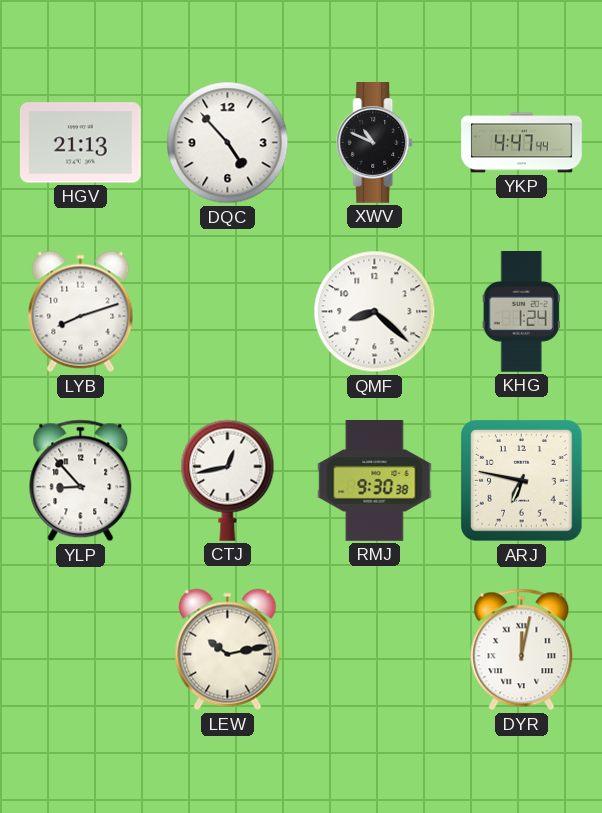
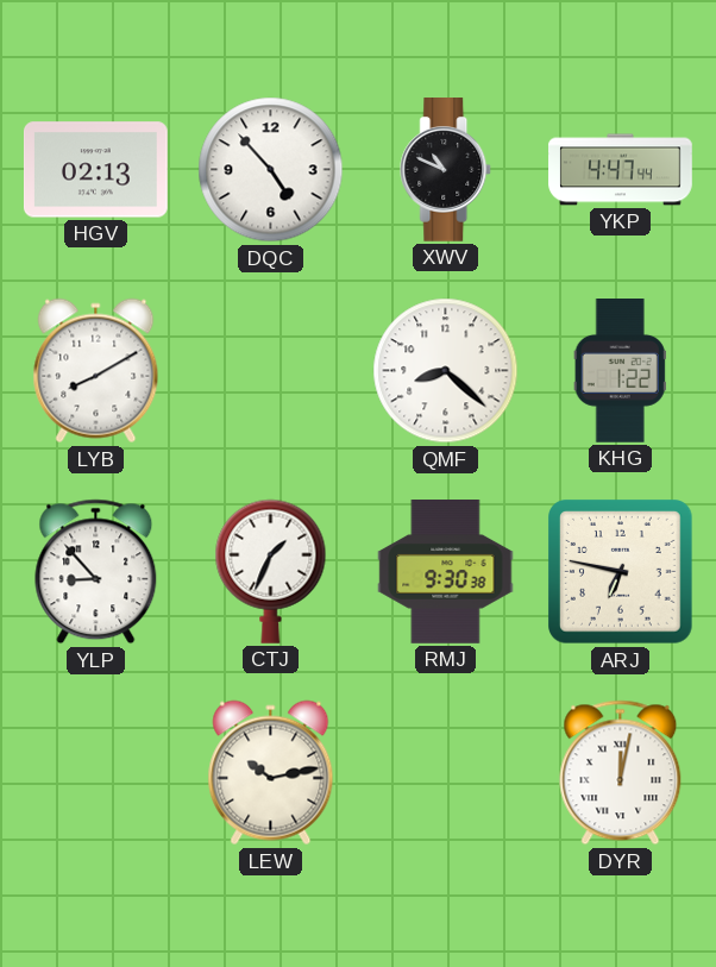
HGV: 21:13 -> 02:13
LYB: 8:12 -> 8:10
KHG: 1:24 -> 1:22
CTJ: 12:43 -> 1:34
